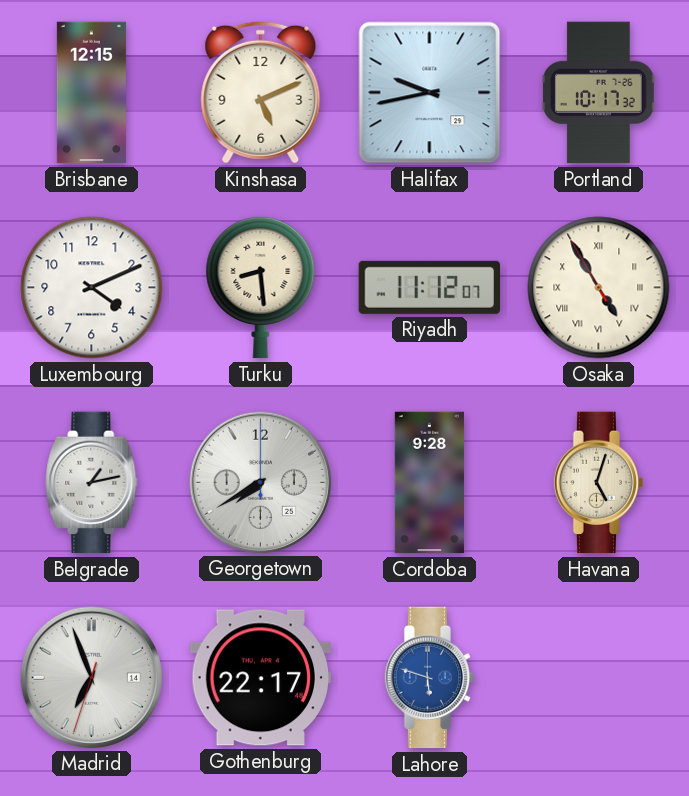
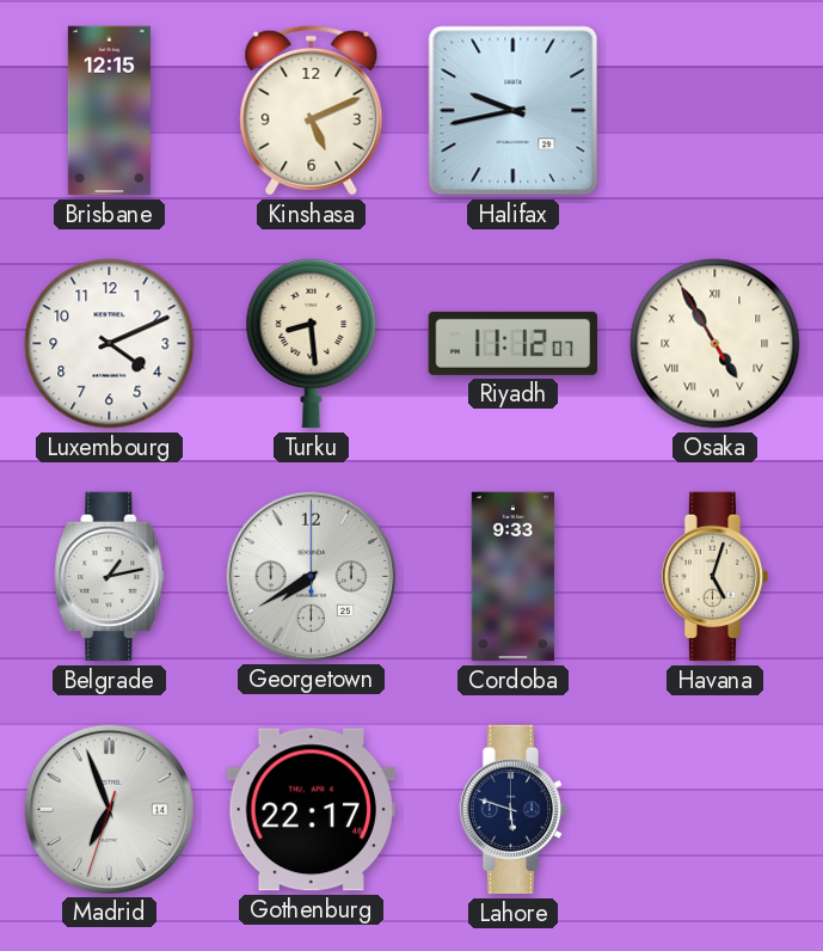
Portland: 10:17 -> none
Cordoba: 9:28 -> 9:33
Lahore dial: blue -> navy
